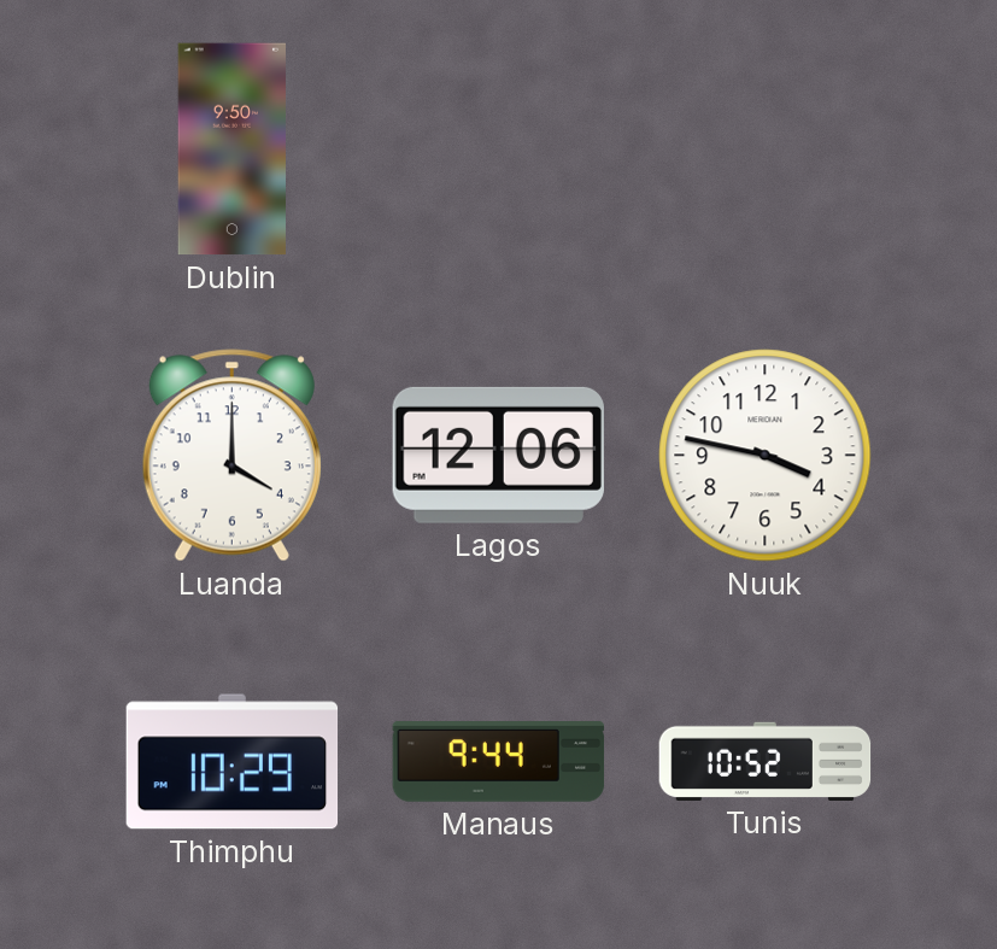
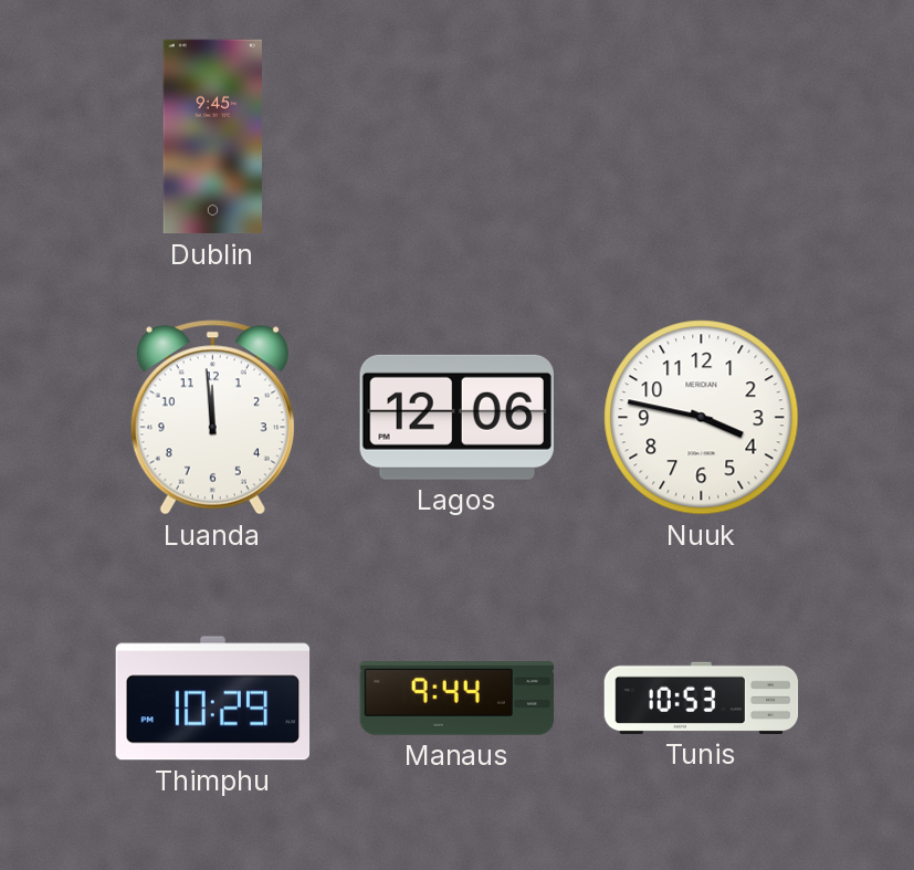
Dublin: 9:50 -> 9:45
Luanda: 4:00 -> 11:59
Tunis: 10:52 -> 10:53
